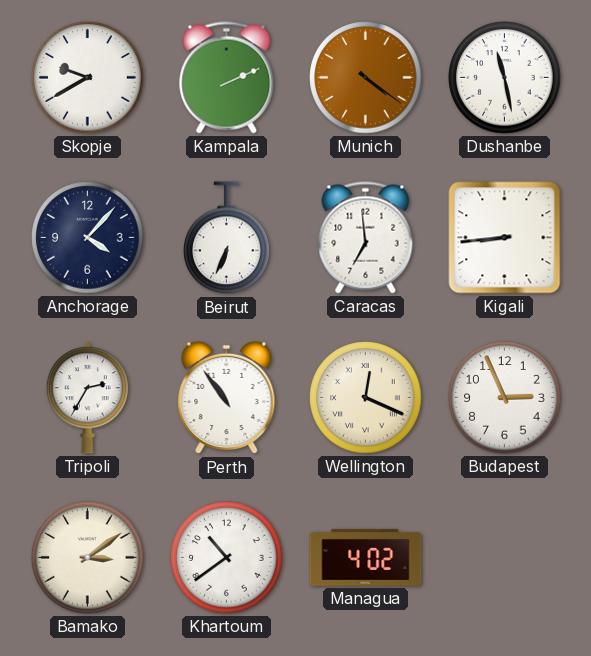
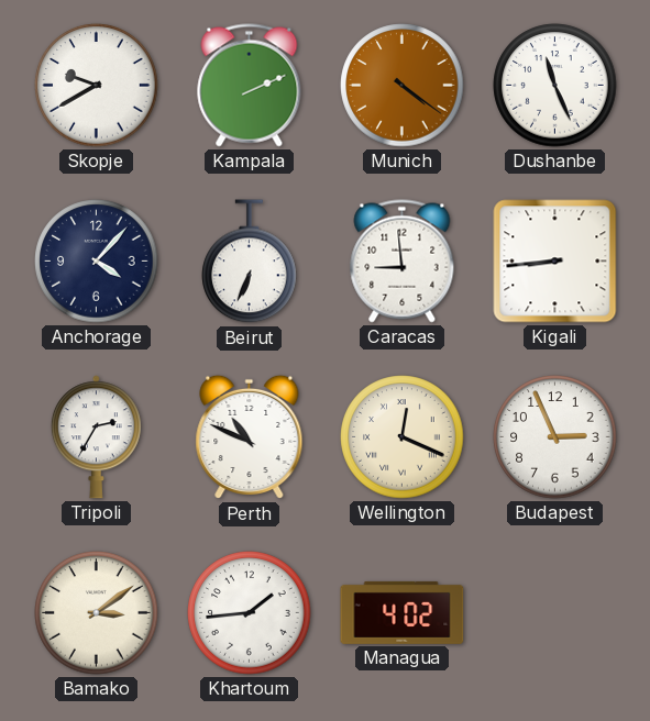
Dushanbe: 11:28 -> 11:26
Caracas: 6:59 -> 8:59
Perth: 10:54 -> 10:49
Khartoum: 10:39 -> 1:44
